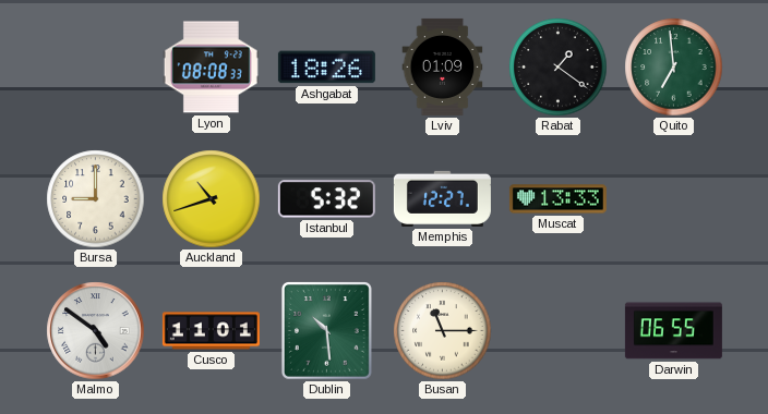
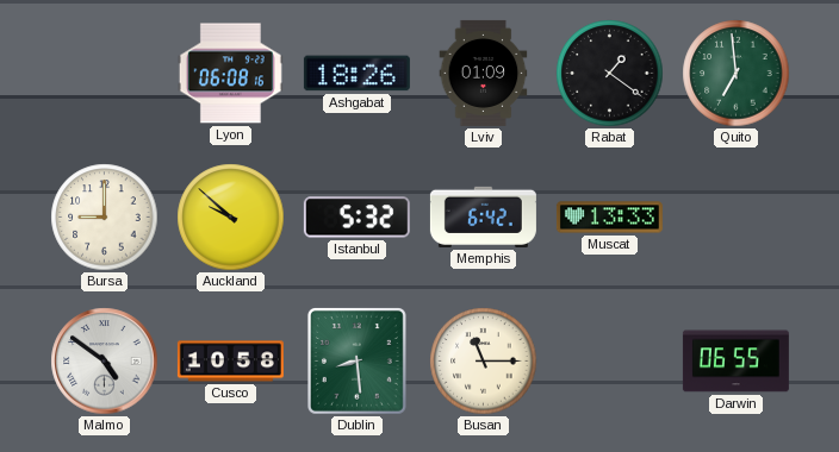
Lyon: 08:08 -> 06:08
Auckland: 10:42 -> 9:52
Memphis: 12:27 -> 6:42
Cusco: 11:01 -> 10:58
Dublin: 10:29 -> 8:29
